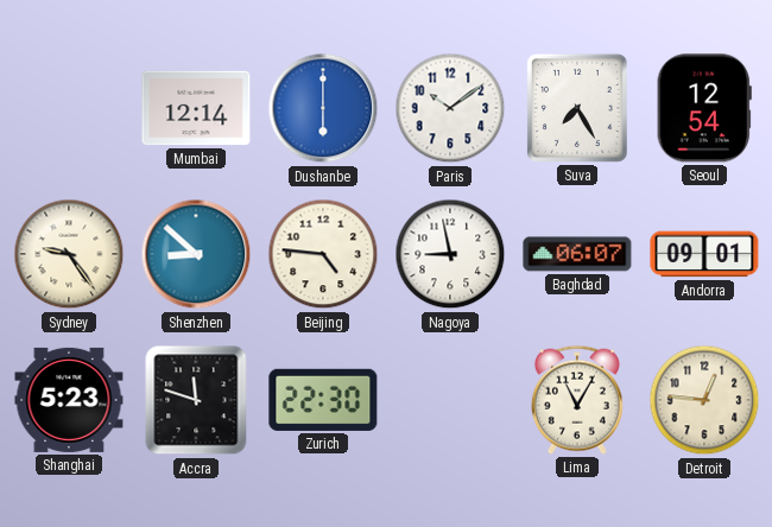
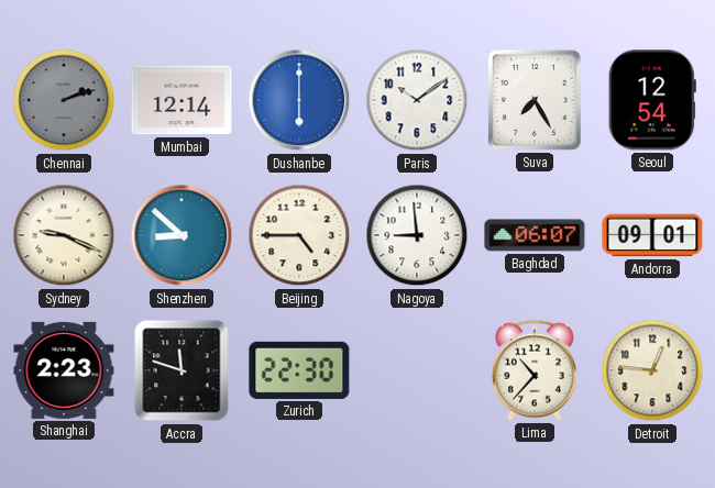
Chennai: none -> 2:12
Sydney: 9:24 -> 9:19
Beijing: 4:46 -> 4:45
Nagoya: 8:58 -> 8:59
Shanghai: 5:23 -> 2:23
Lima: 11:05 -> 10:37
